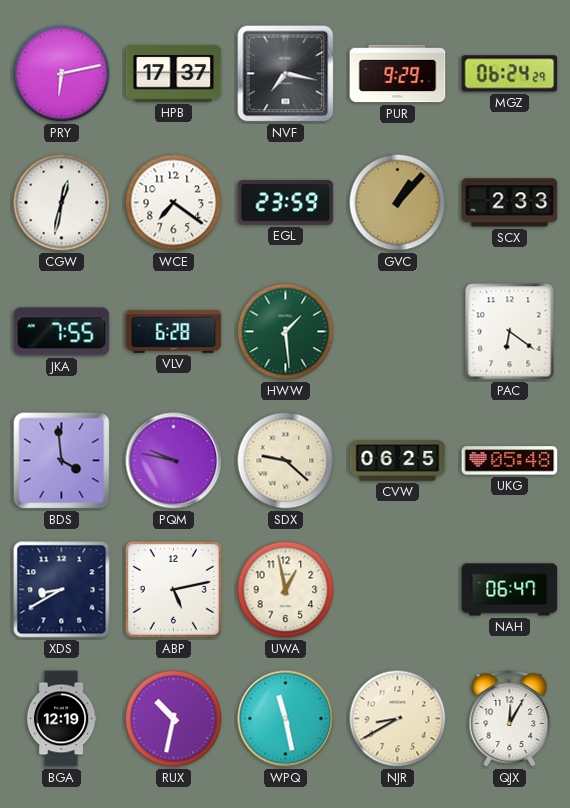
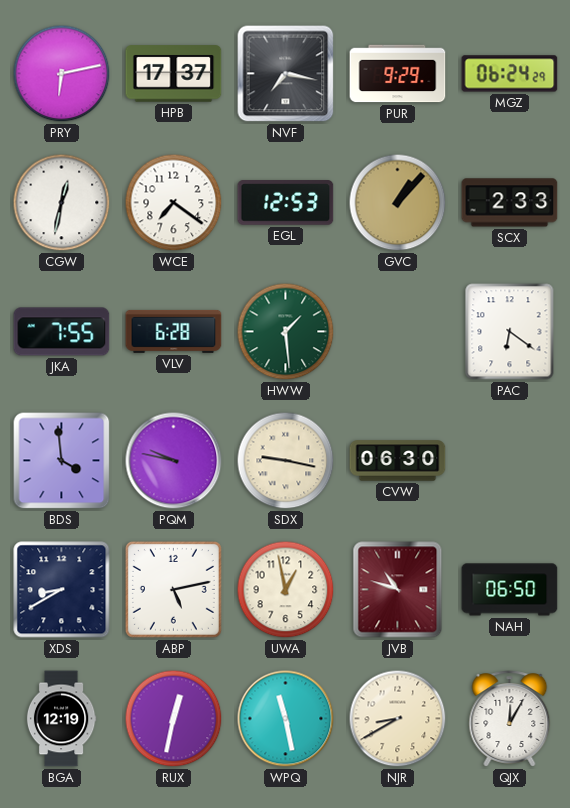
EGL: 23:59 -> 12:53
SDX: 9:22 -> 9:17
CVW: 06:25 -> 06:30
UKG: 05:48 -> none
JVB: none -> 10:48
NAH: 06:47 -> 06:50
RUX: 10:32 -> 12:32
